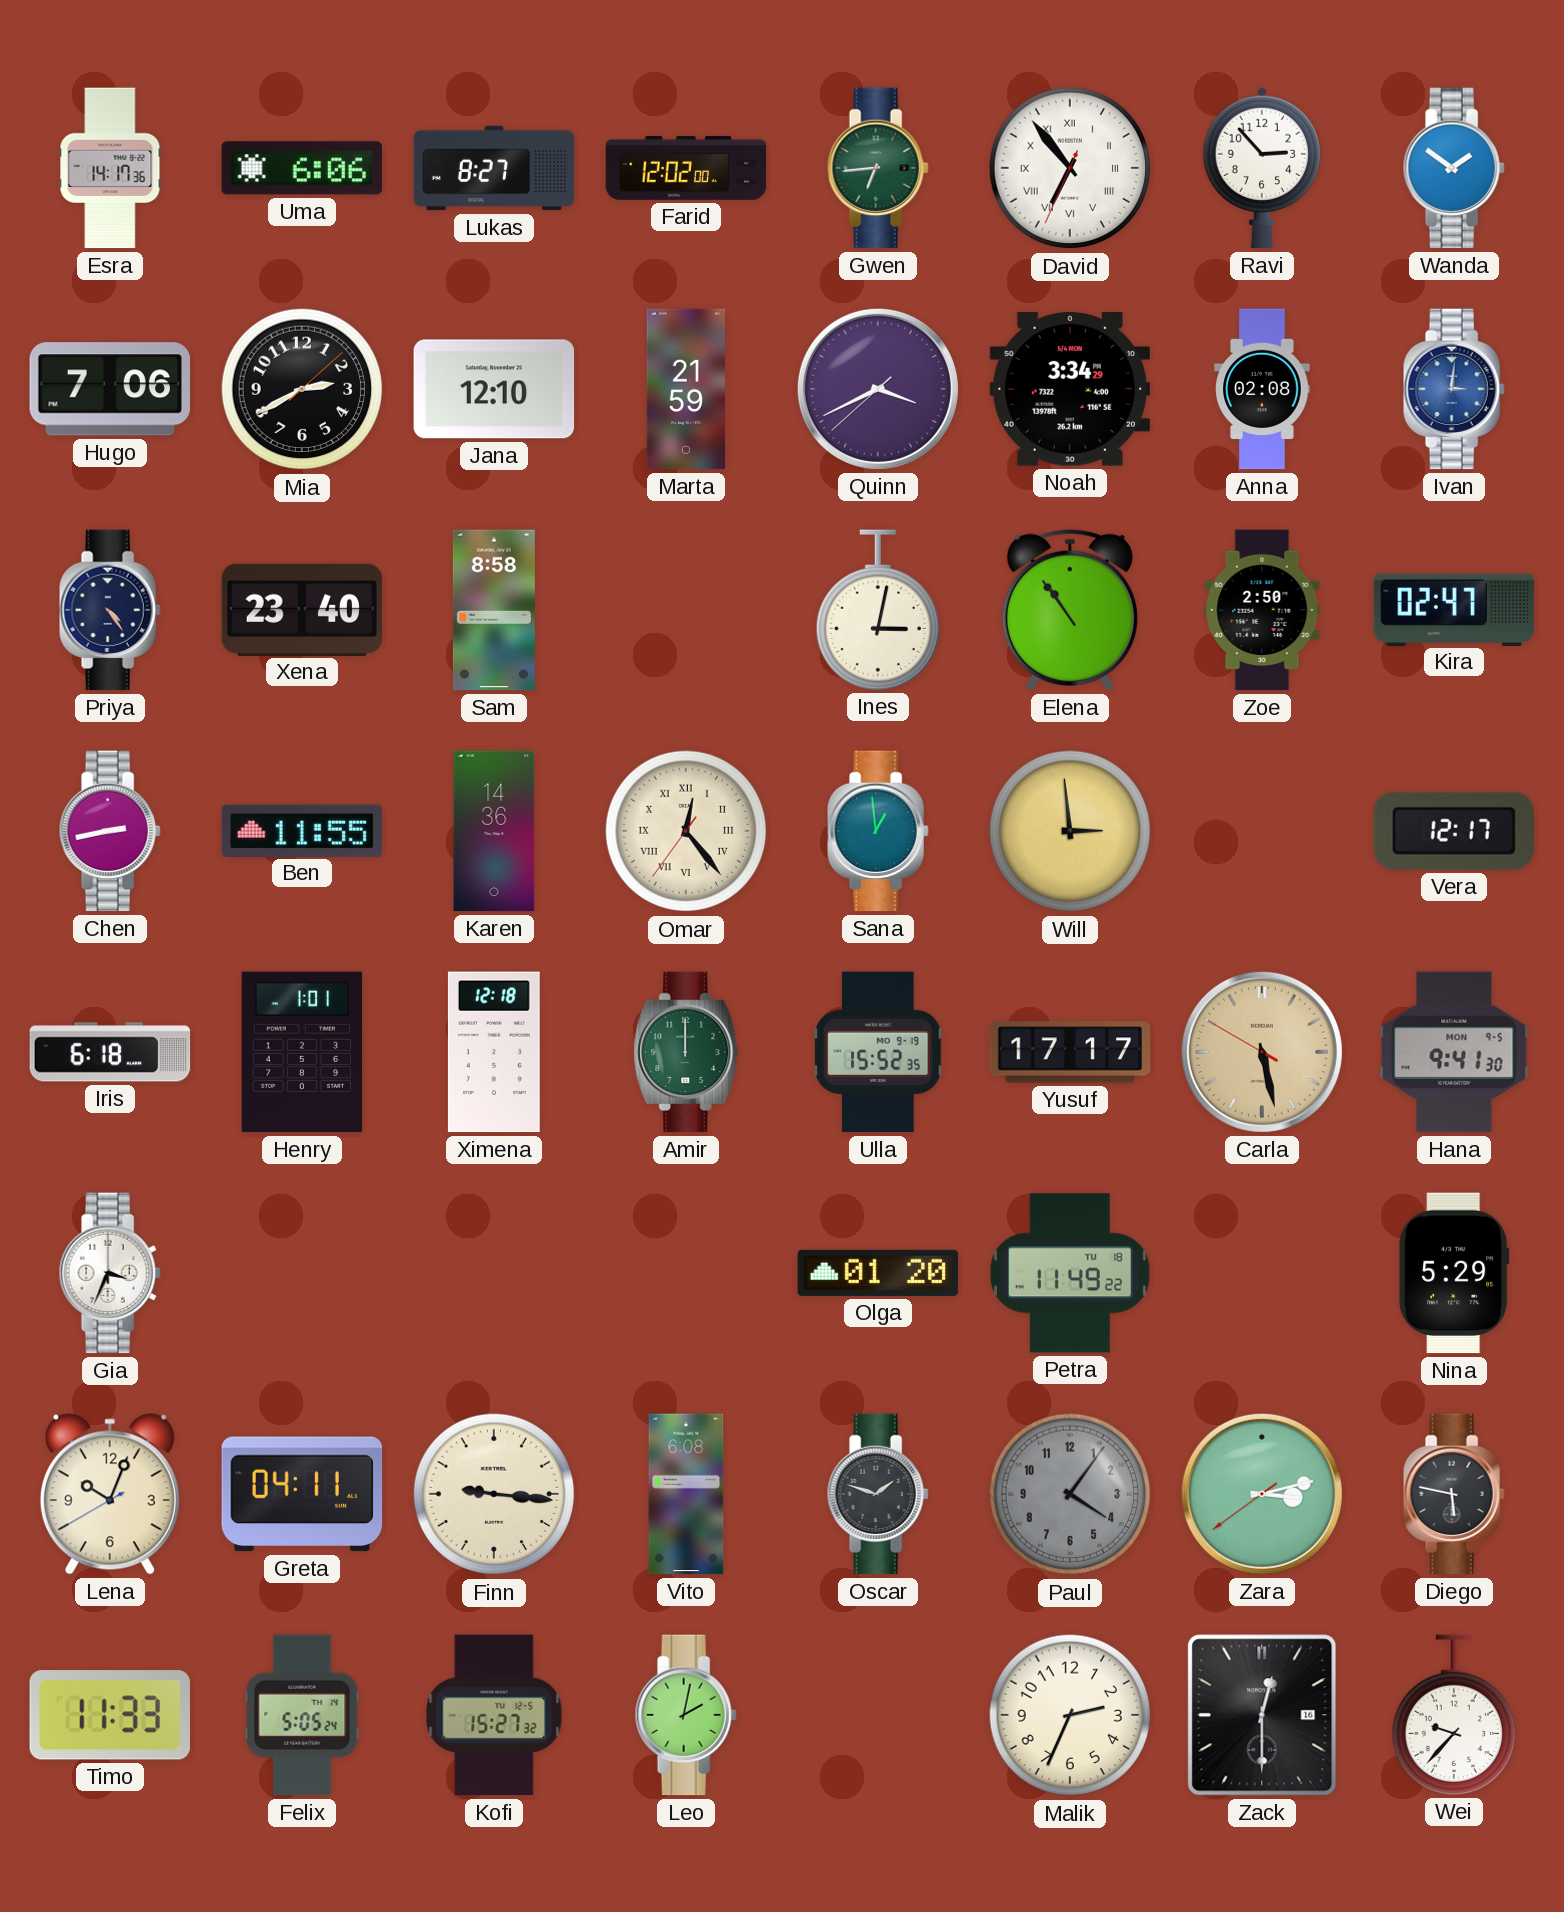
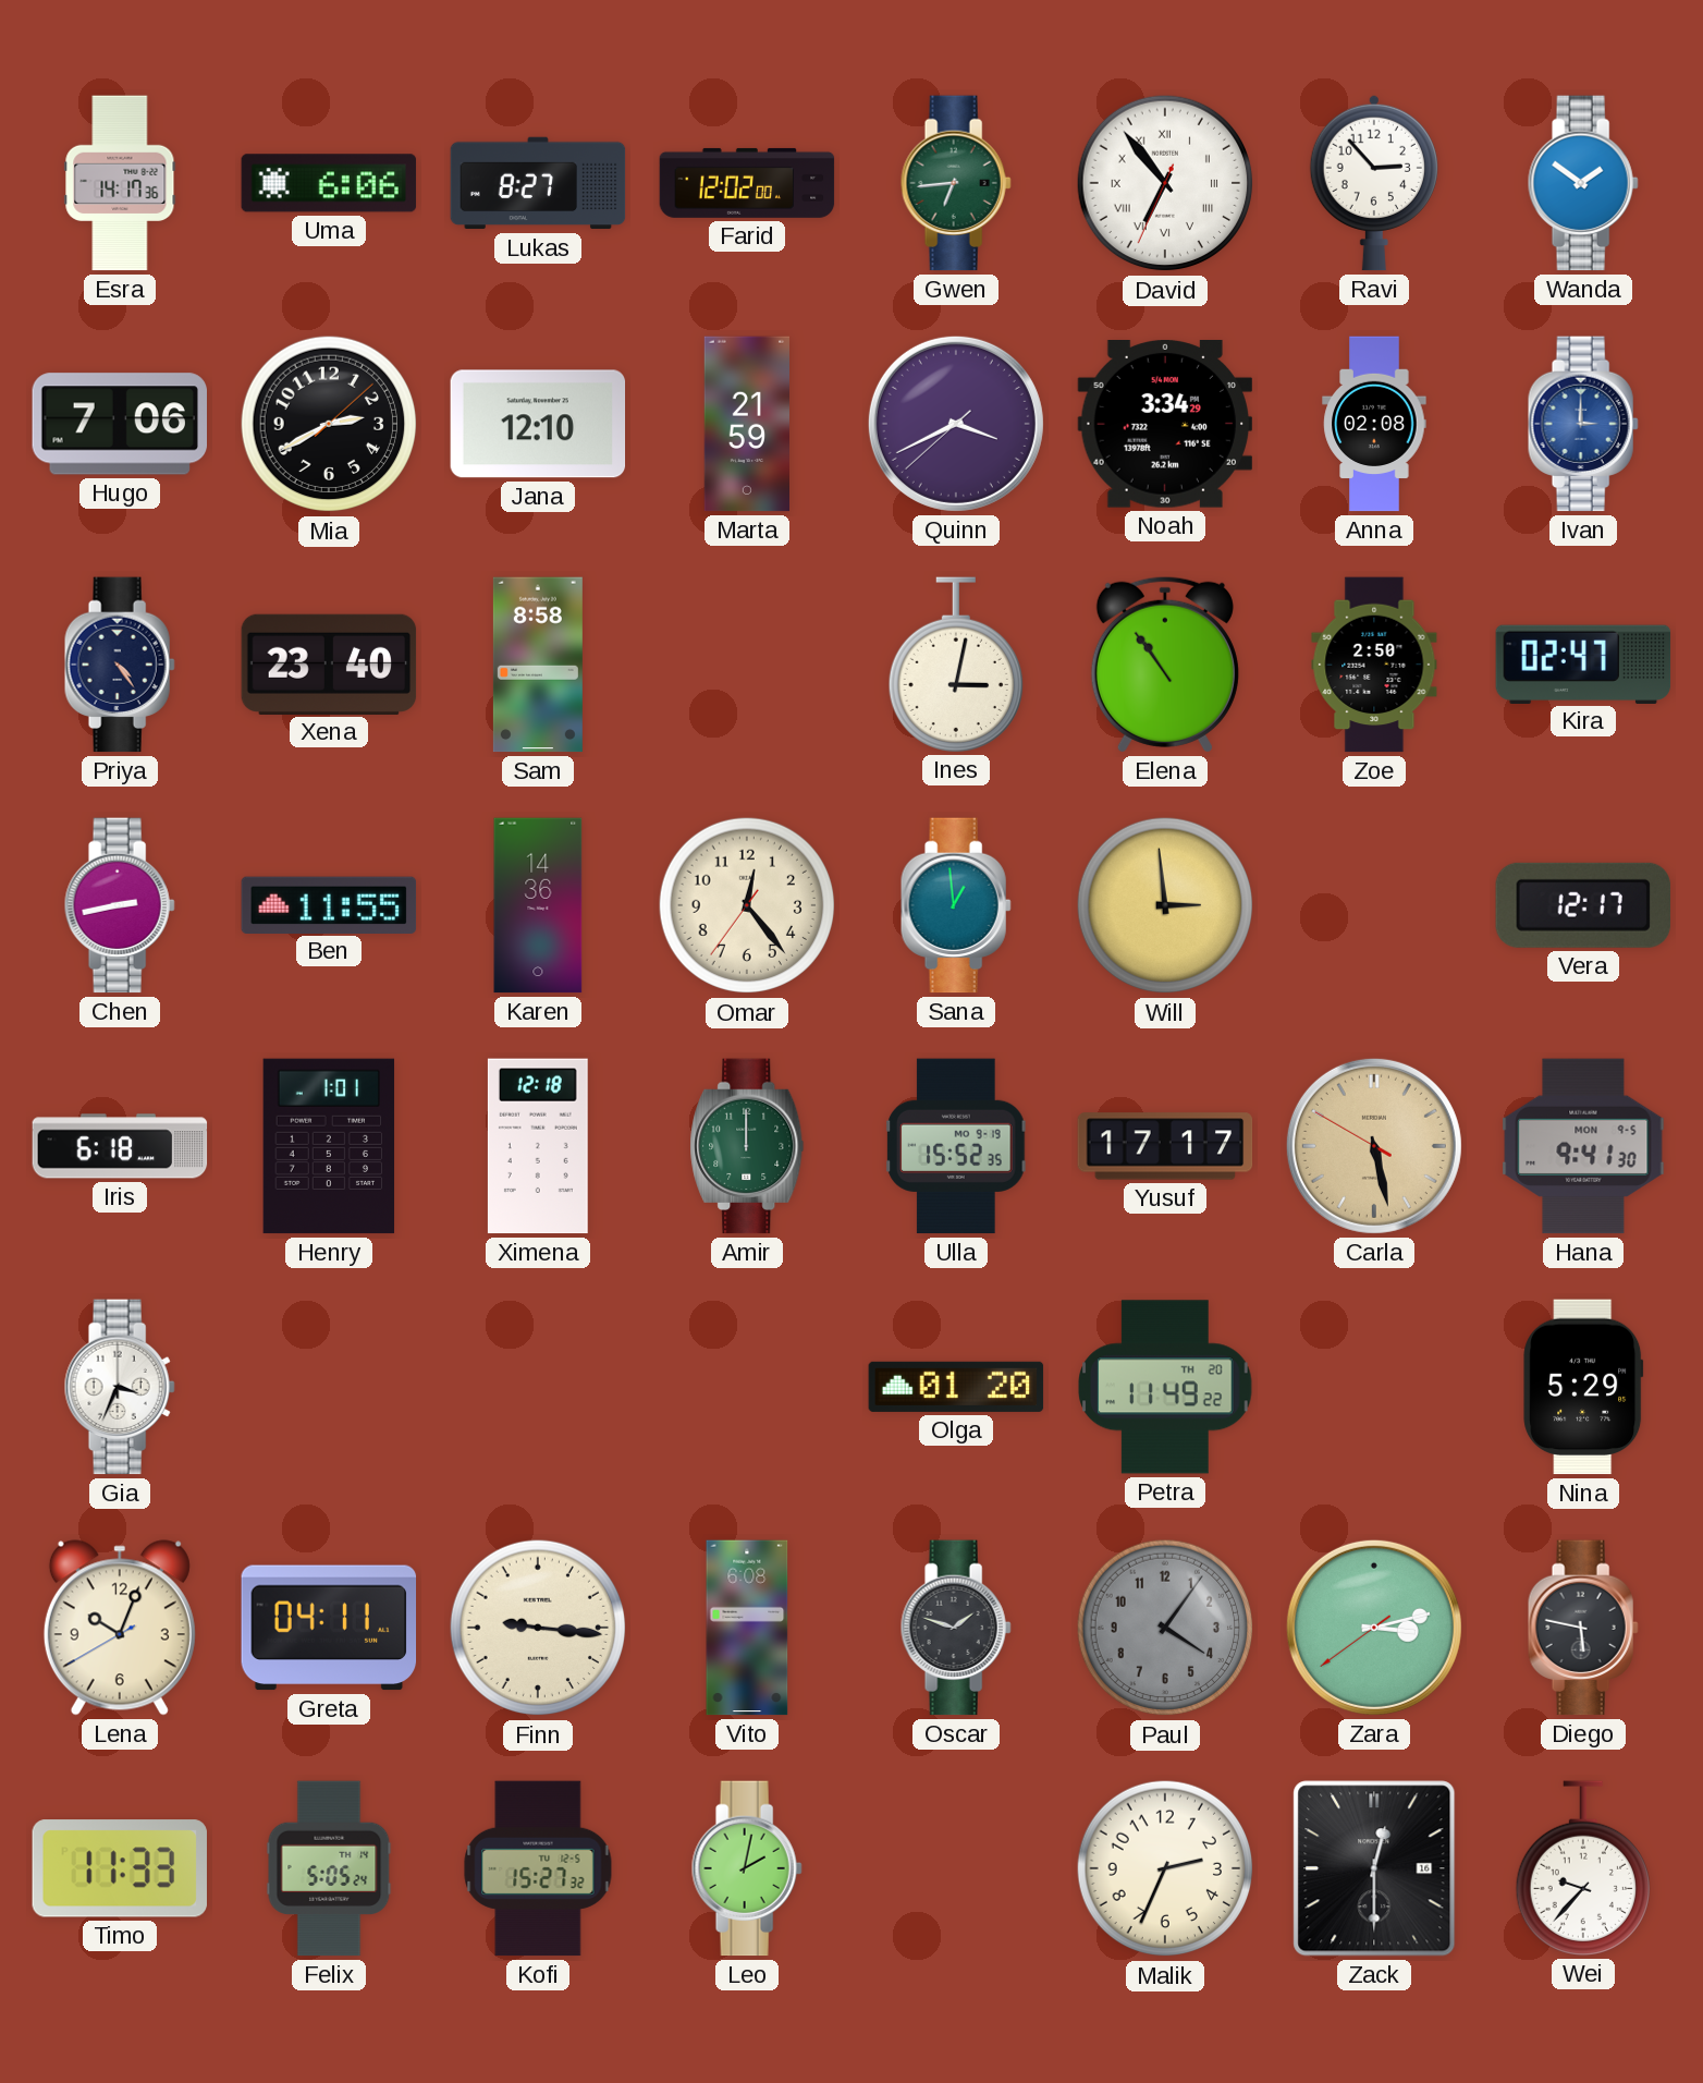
Ivan: 3:01 -> 3:00
Omar numerals: Roman -> Arabic
Petra date: TU 18 -> TH 20
